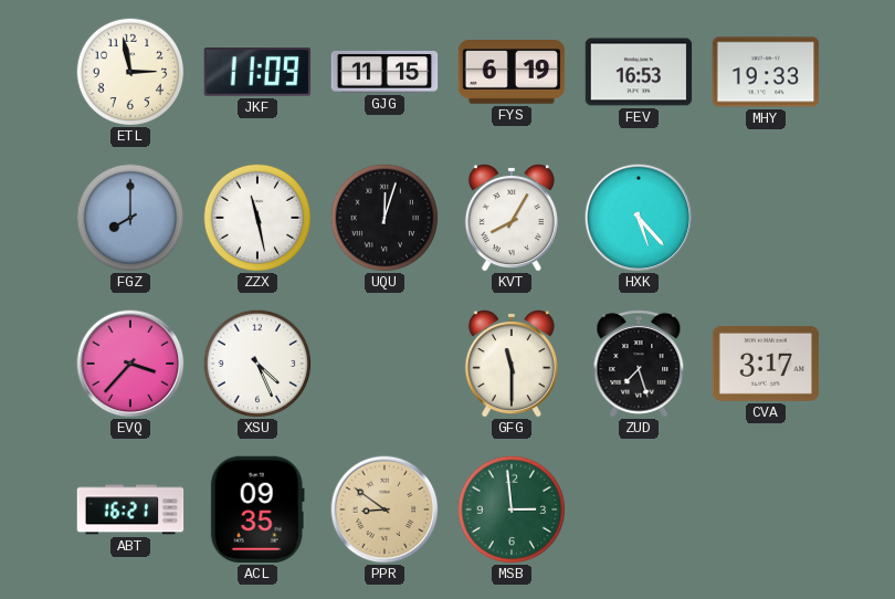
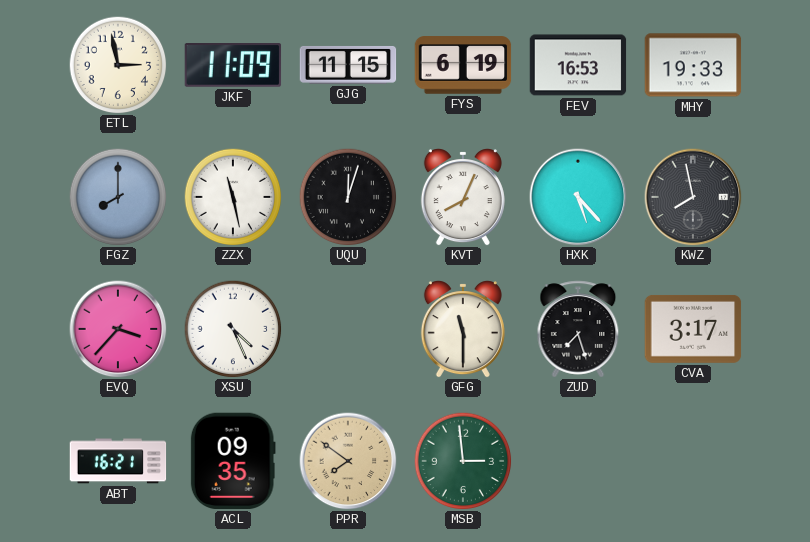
KVT: 8:05 -> 8:04
KWZ: none -> 7:58
PPR: 8:51 -> 7:51
